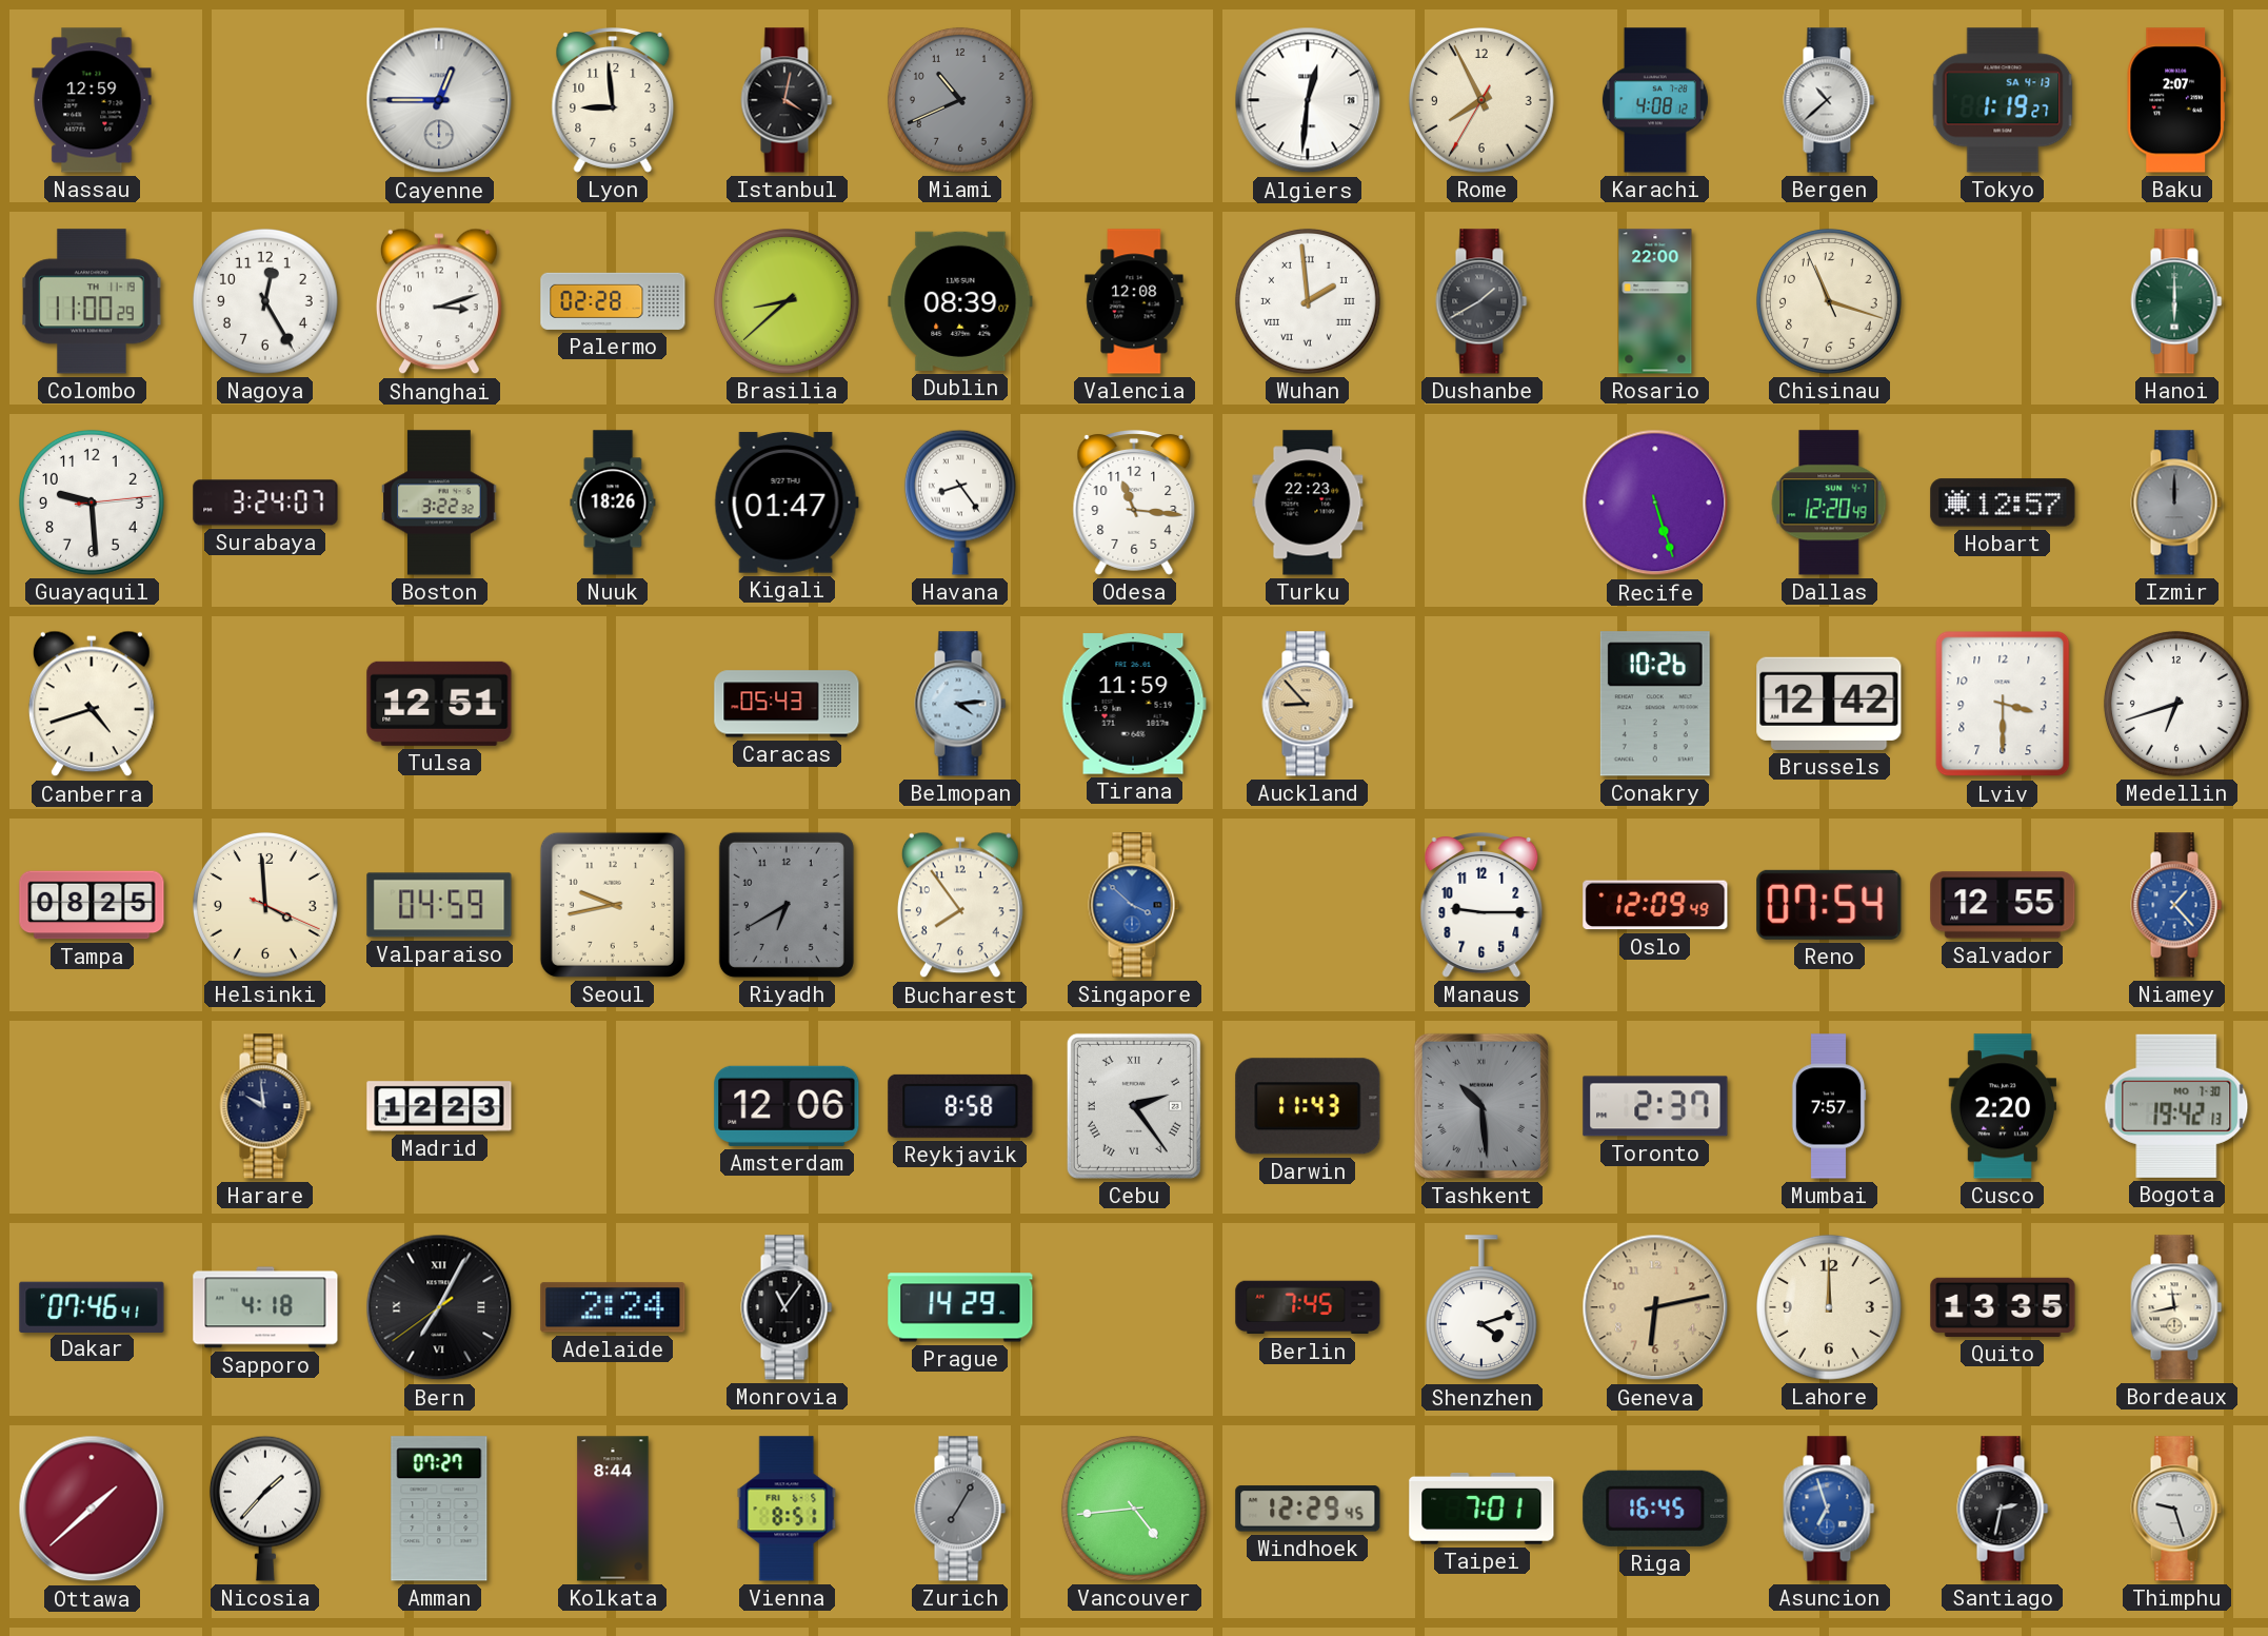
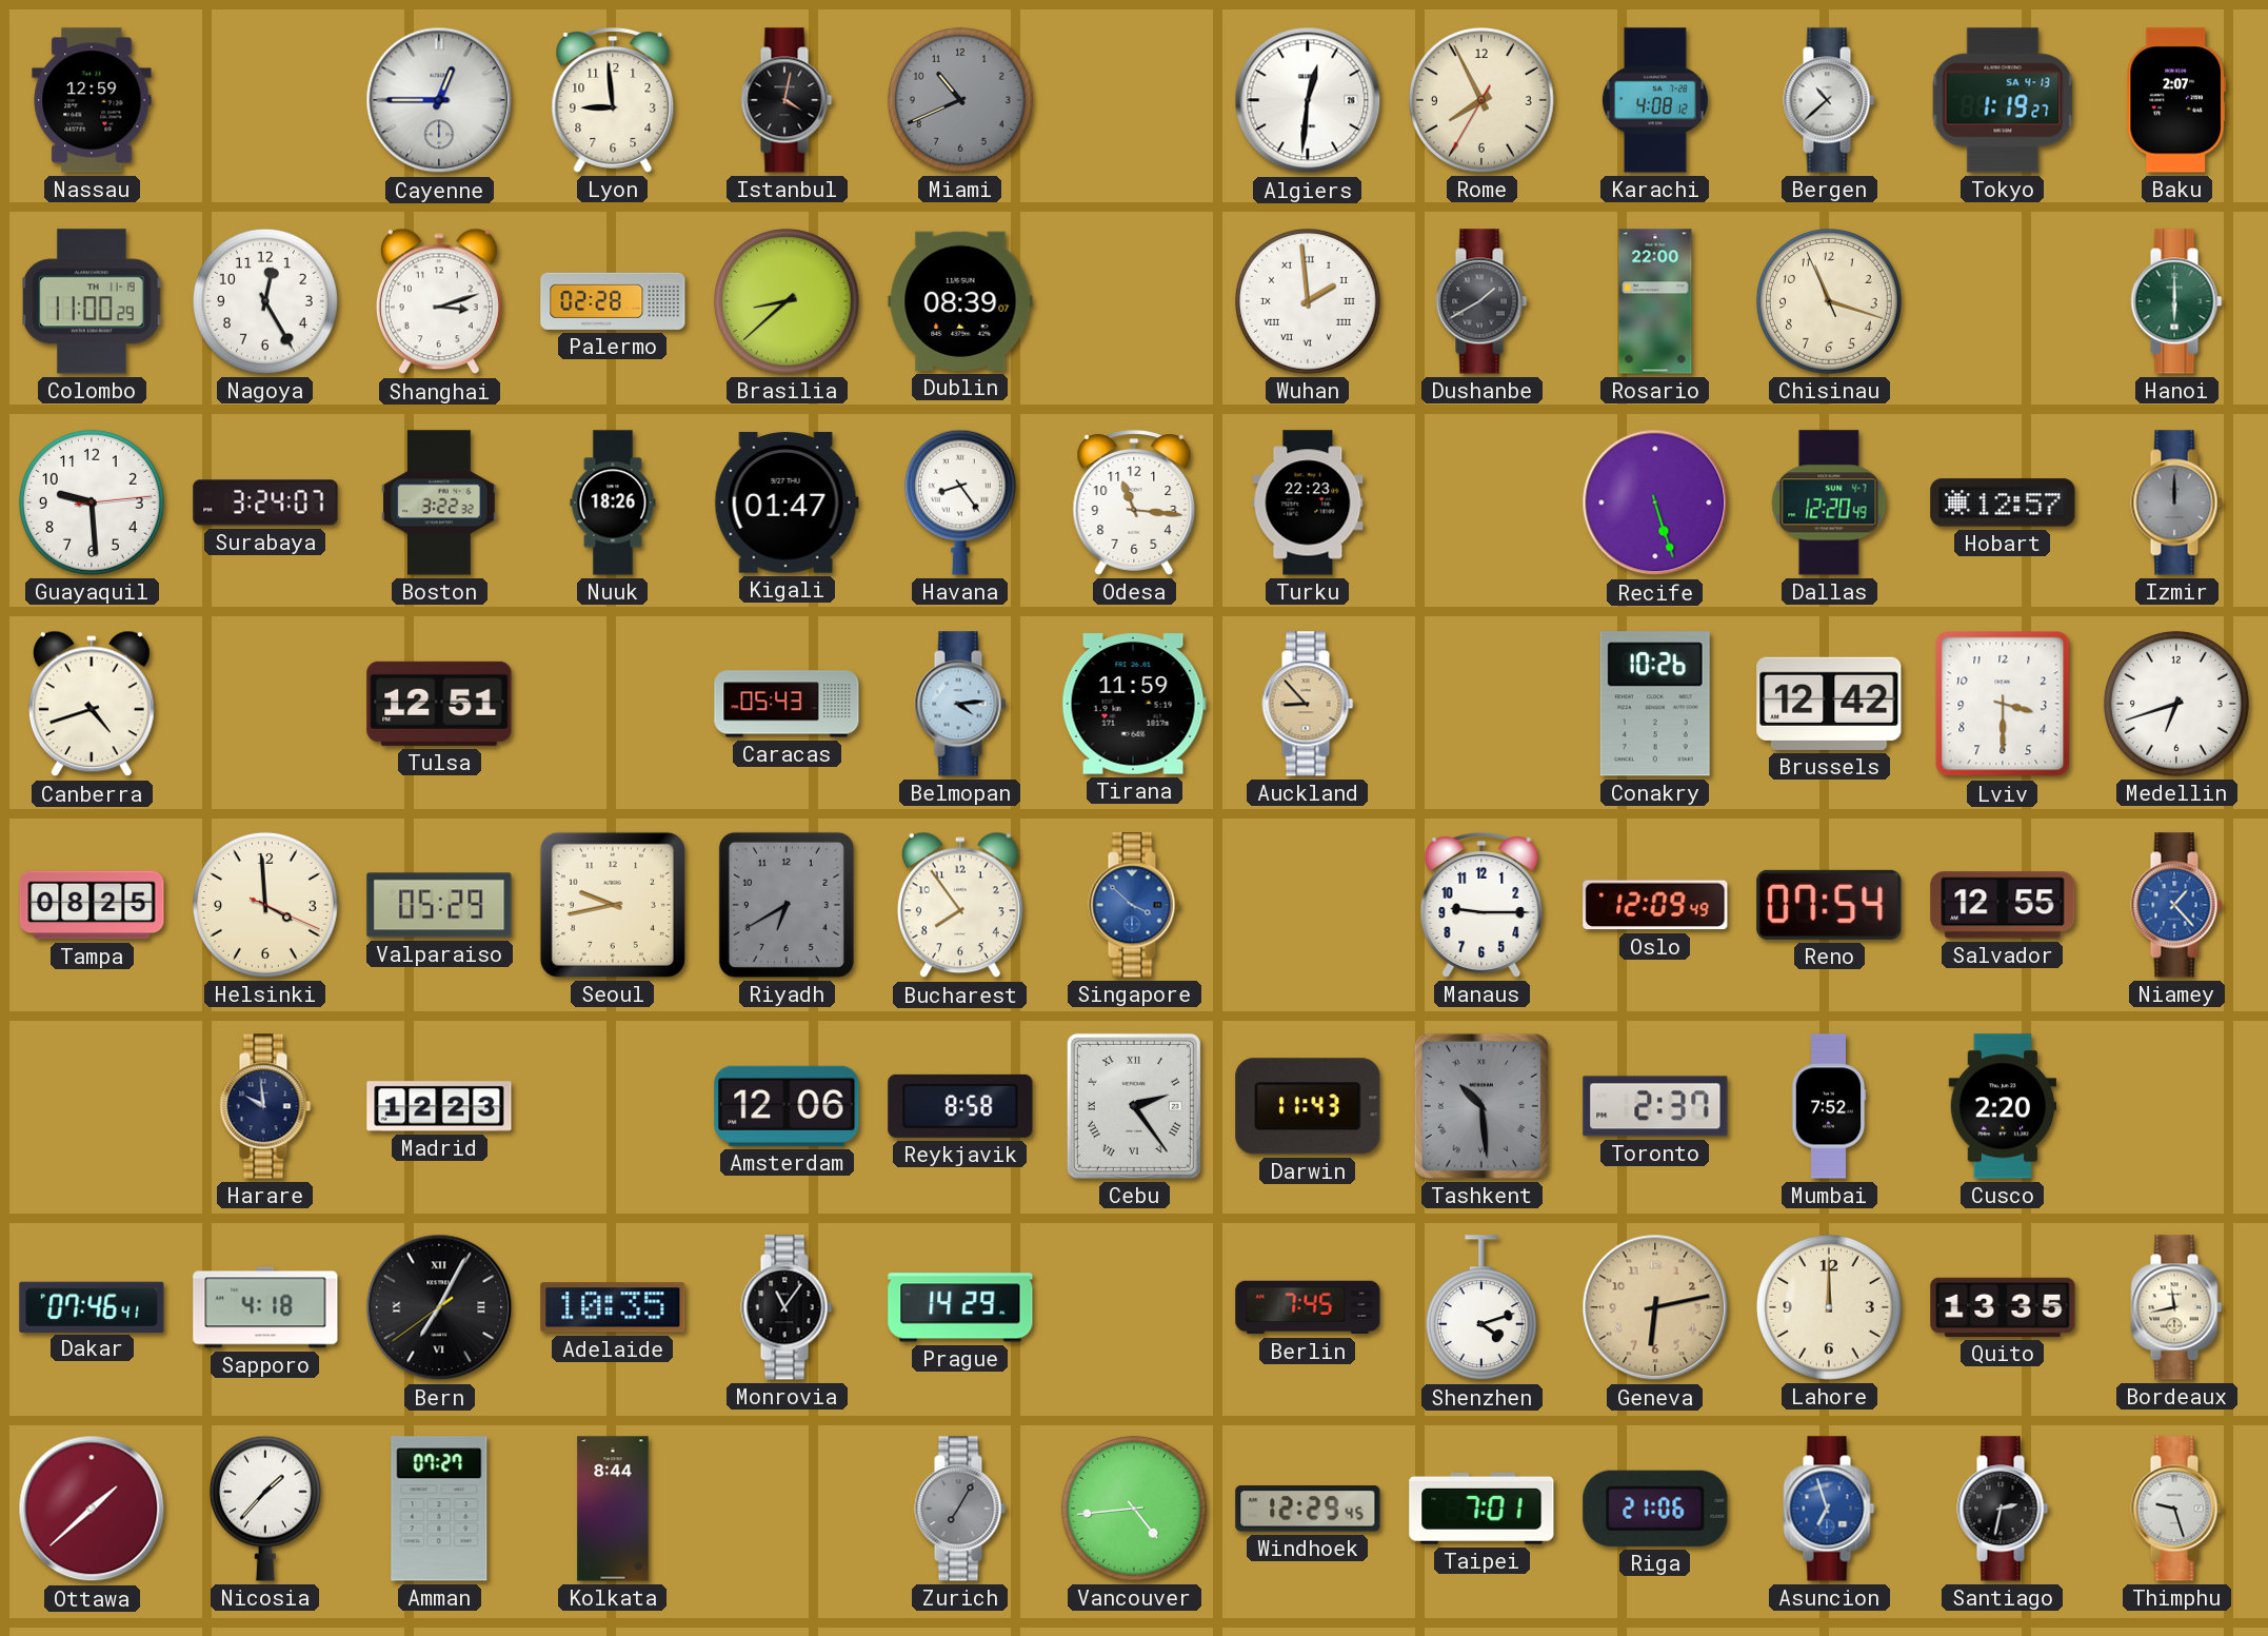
Valencia: 12:08 -> none
Valparaiso: 04:59 -> 05:29
Mumbai: 7:57 -> 7:52
Bogota: 19:42 -> none
Adelaide: 2:24 -> 10:35
Vienna: 8:51 -> none
Riga: 16:45 -> 21:06
